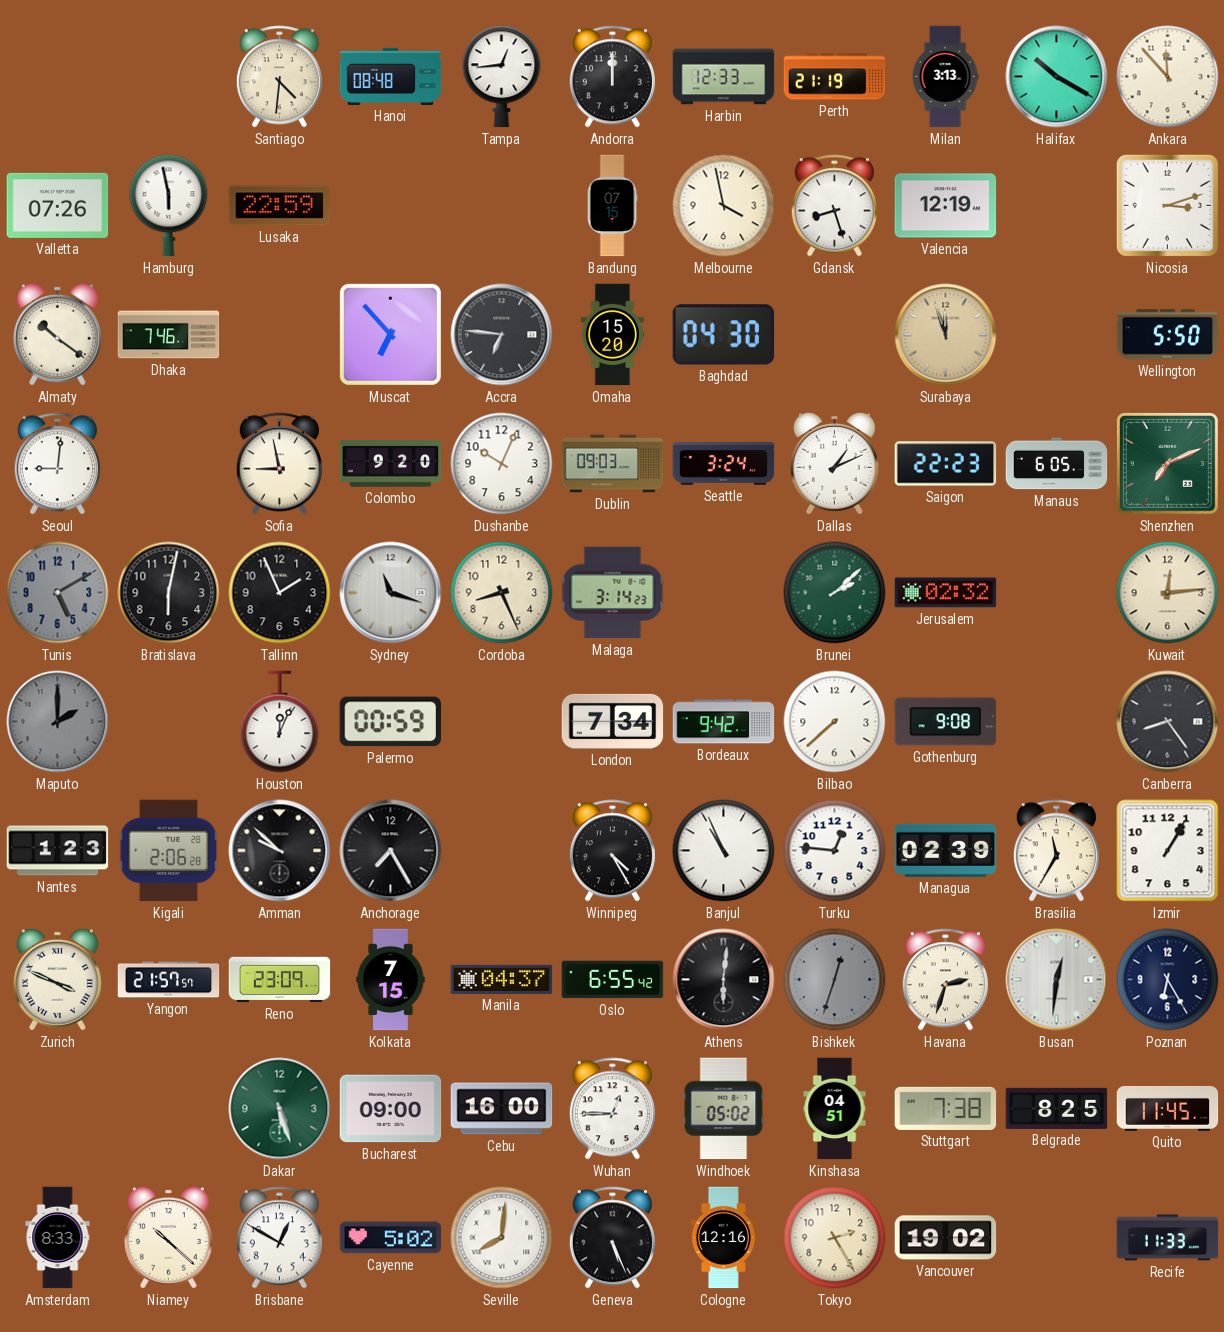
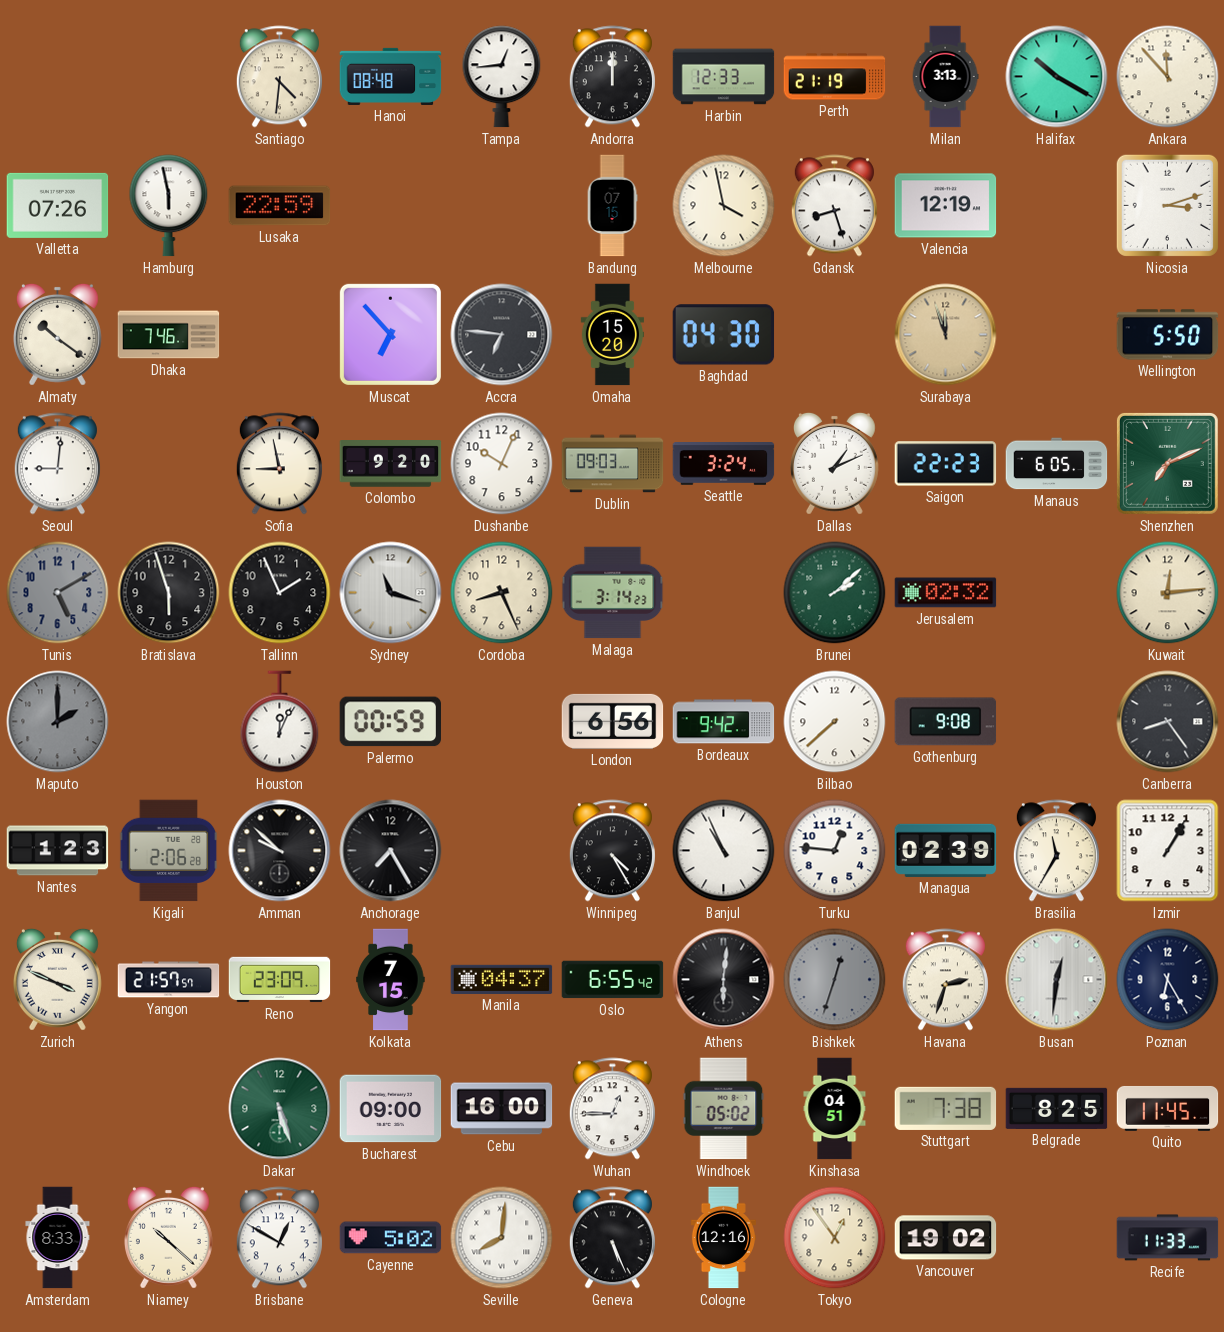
Bratislava: 6:02 -> 5:57
London: 7:34 -> 6:56
Tokyo: 2:25 -> 12:54
